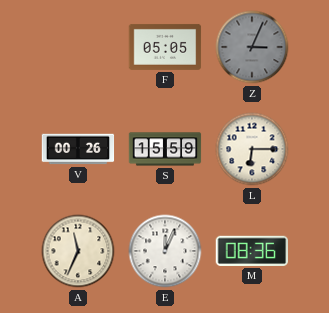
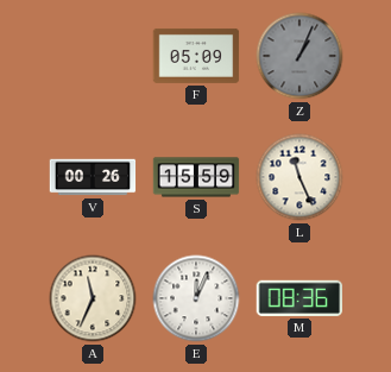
F: 05:05 -> 05:09
Z: 3:04 -> 1:04
L: 6:15 -> 11:26
